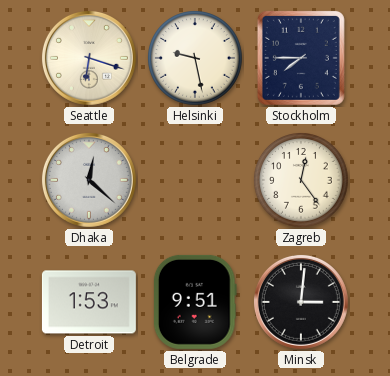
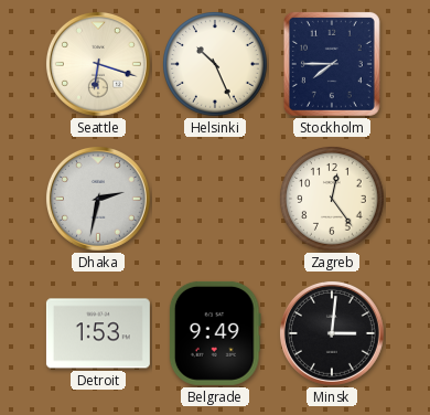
Helsinki: 9:28 -> 10:26
Dhaka: 12:22 -> 2:32
Belgrade: 9:51 -> 9:49
